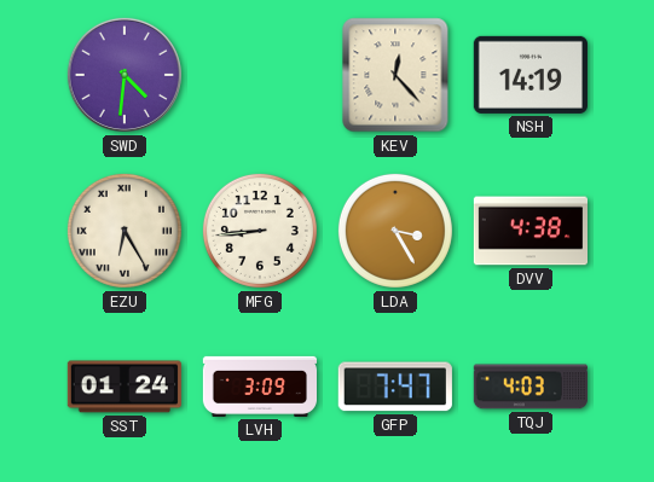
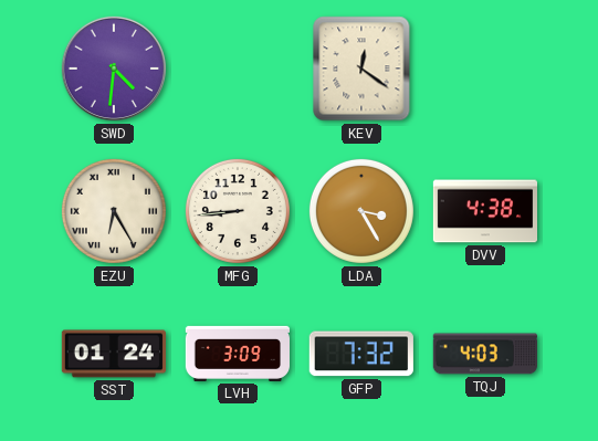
KEV: 12:23 -> 12:21
NSH: 14:19 -> none
GFP: 7:47 -> 7:32
